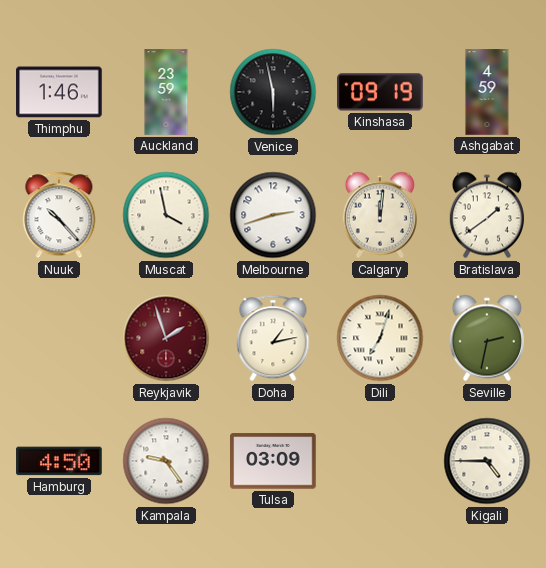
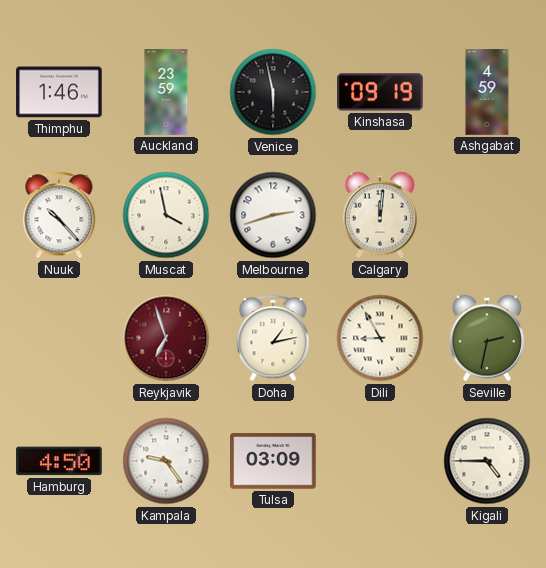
Bratislava: 1:39 -> none
Reykjavik: 1:57 -> 6:57
Dili: 7:03 -> 8:55
